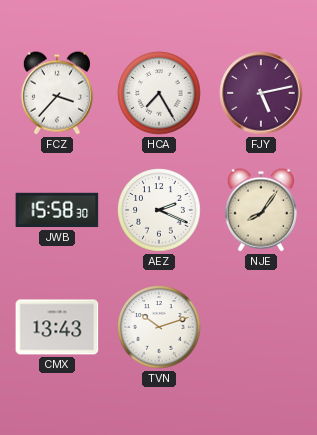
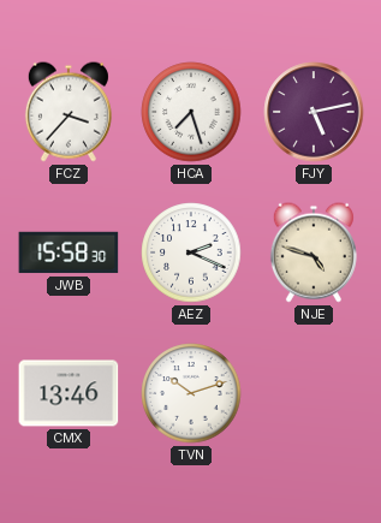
HCA: 7:25 -> 7:27
NJE: 8:06 -> 4:48
CMX: 13:43 -> 13:46
